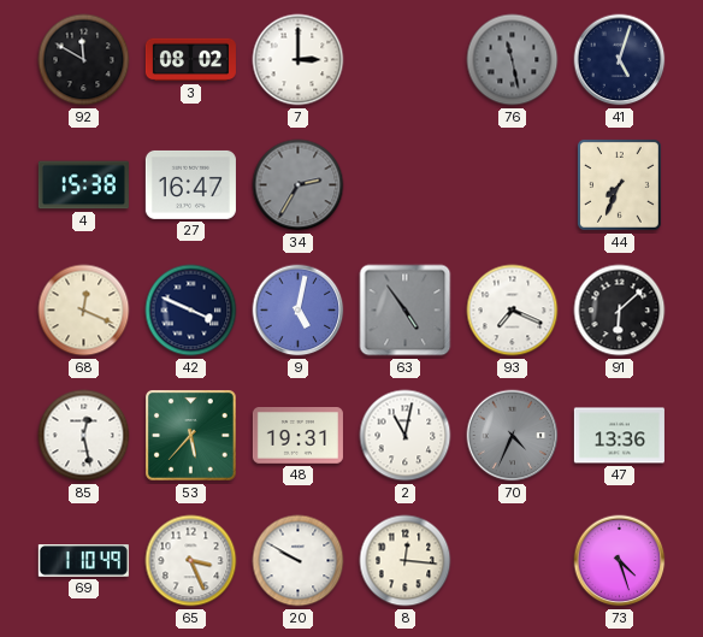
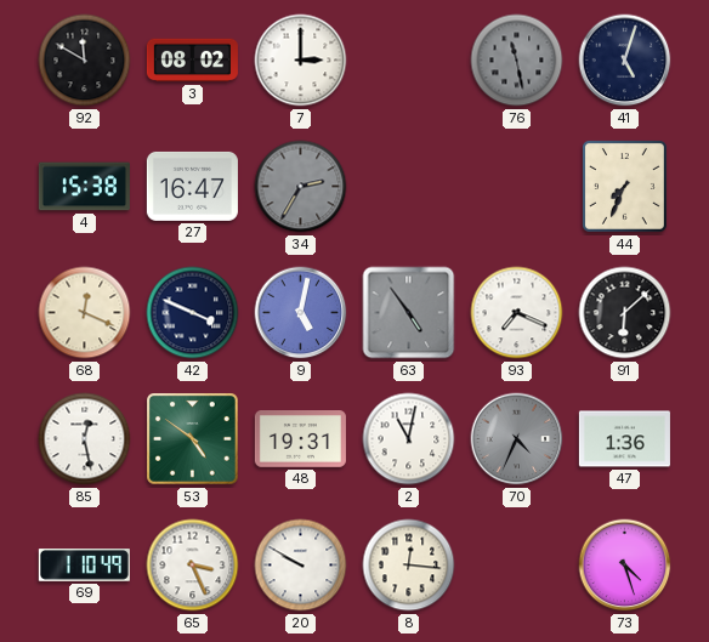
53: 5:37 -> 4:51
47: 13:36 -> 1:36
